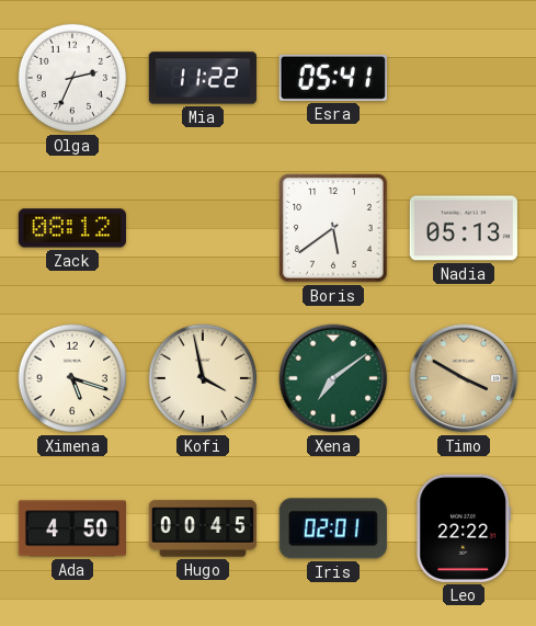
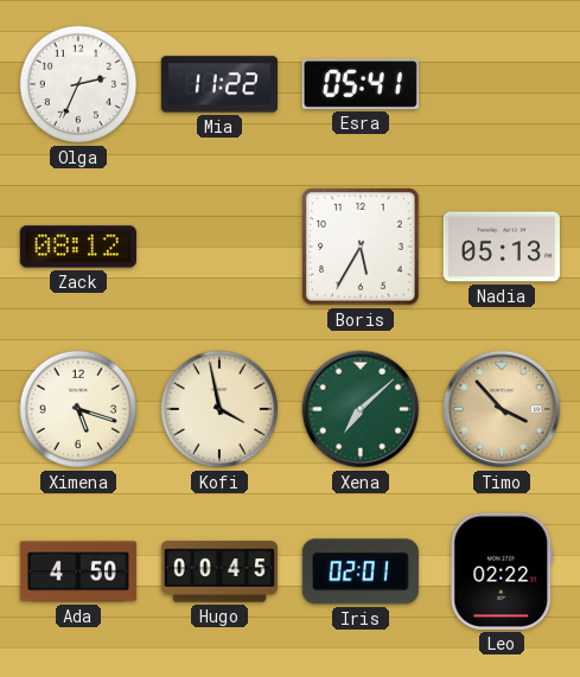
Boris: 5:39 -> 5:35
Xena: 7:09 -> 7:08
Timo: 3:50 -> 3:53
Leo: 22:22 -> 02:22
